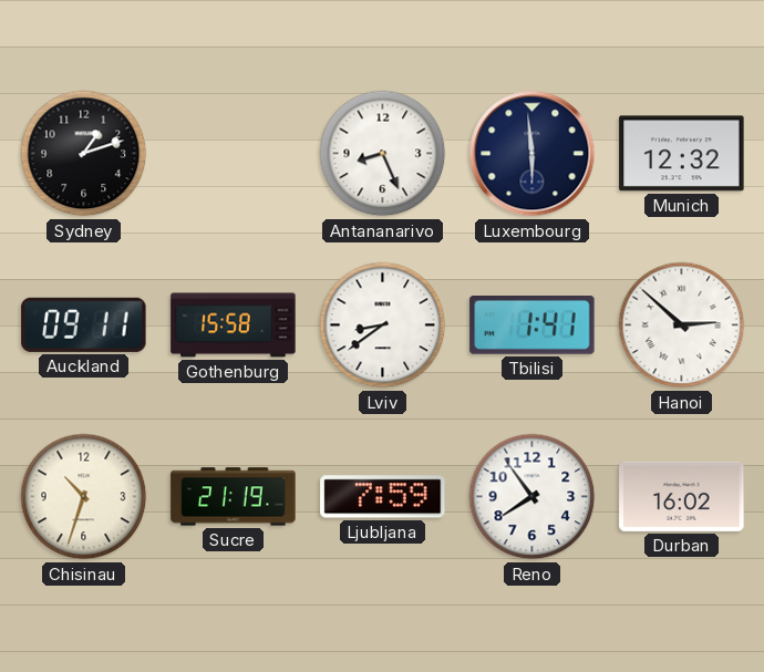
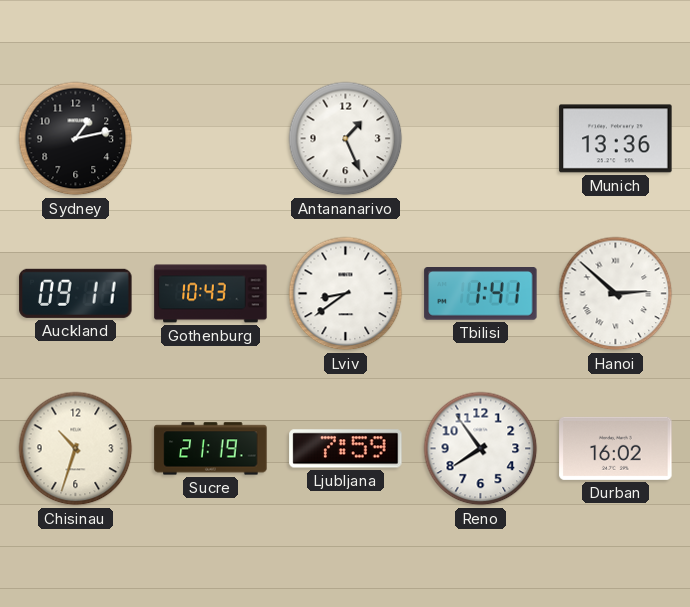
Sydney: 1:12 -> 1:13
Antananarivo: 8:26 -> 1:26
Luxembourg: 5:59 -> none
Munich: 12:32 -> 13:36
Gothenburg: 15:58 -> 10:43
